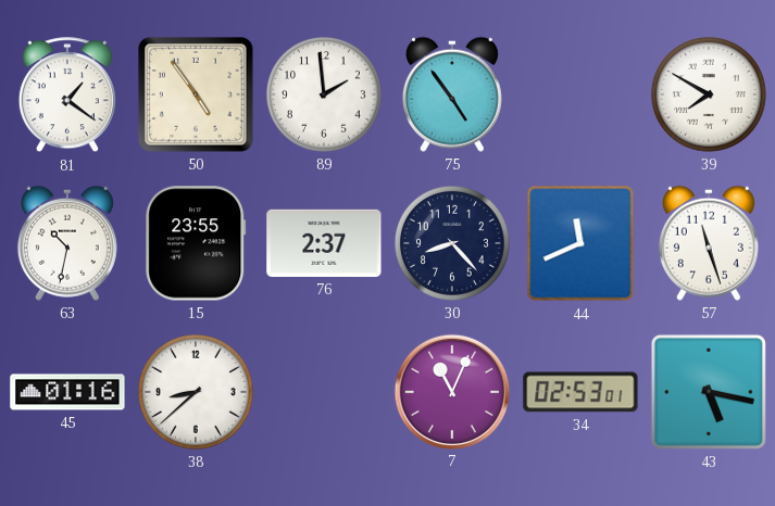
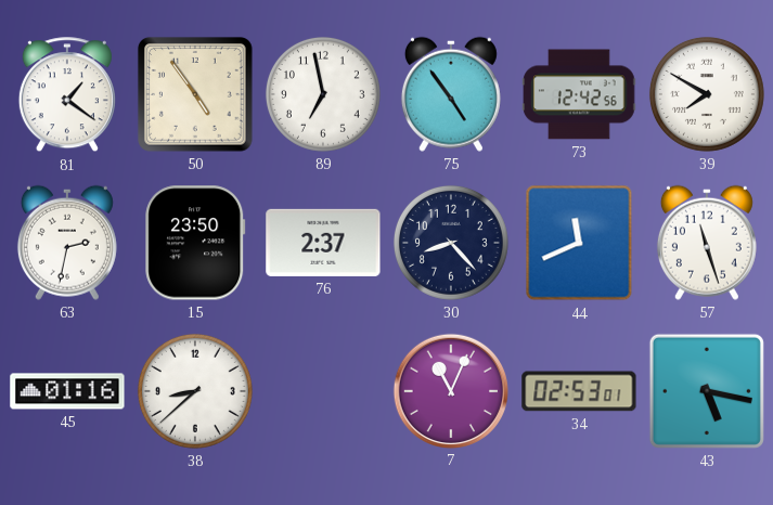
89: 1:59 -> 6:58
73: none -> 12:42
63: 10:32 -> 2:32
15: 23:55 -> 23:50
